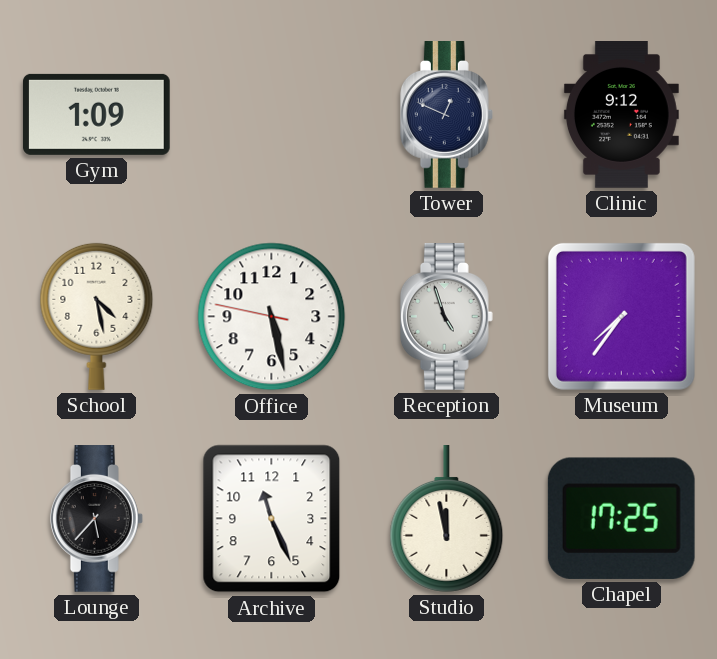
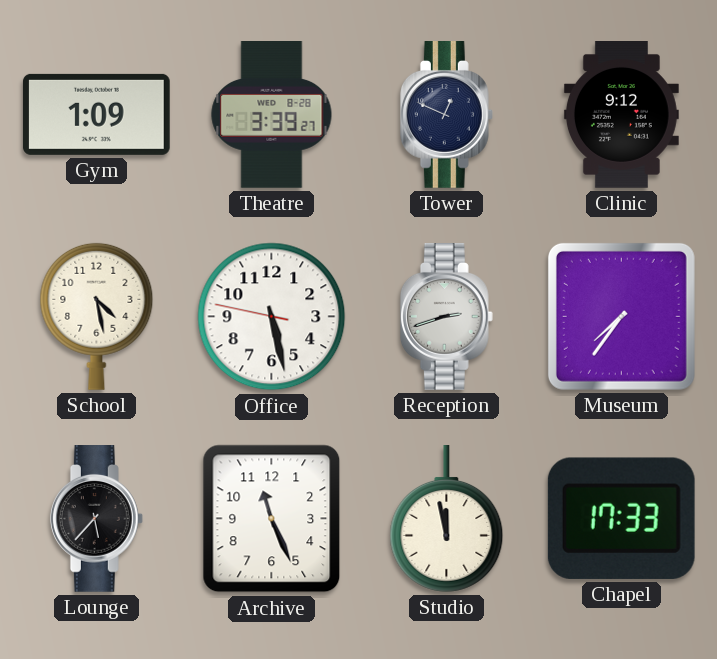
Theatre: none -> 3:39
Reception: 4:57 -> 2:42
Chapel: 17:25 -> 17:33
